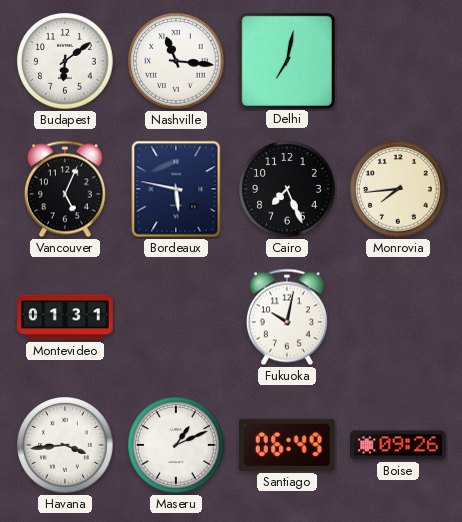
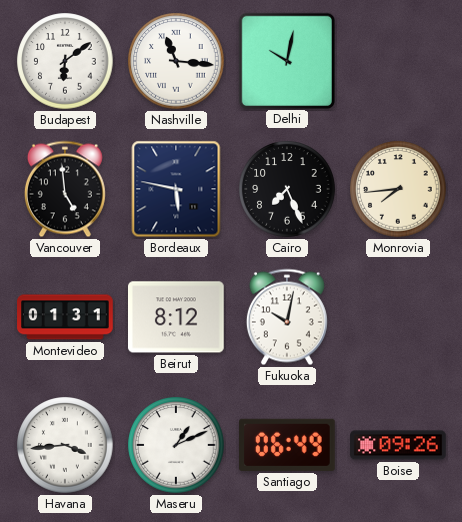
Delhi: 7:02 -> 10:02
Vancouver: 5:04 -> 4:59
Beirut: none -> 8:12
